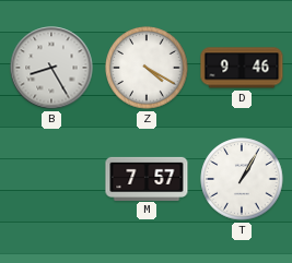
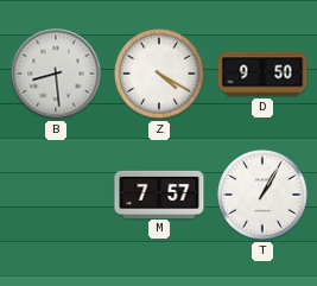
B: 8:25 -> 8:29
D: 9:46 -> 9:50
